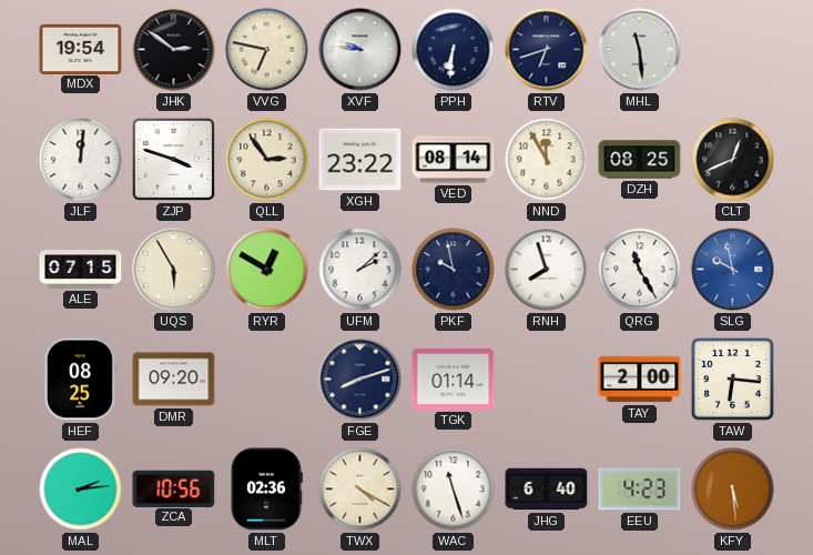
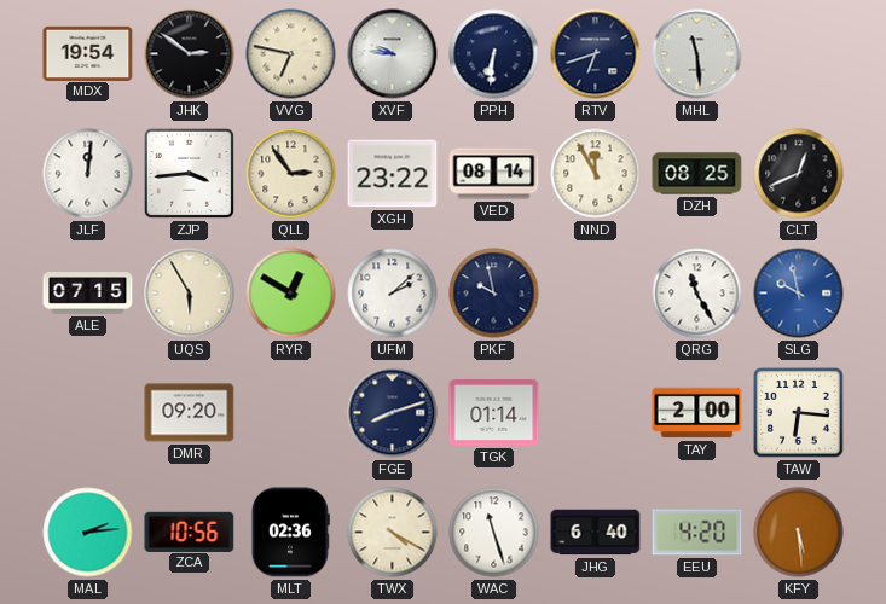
ZJP: 3:48 -> 3:44
RNH: 7:57 -> none
HEF: 08:25 -> none
EEU: 4:23 -> 4:20
